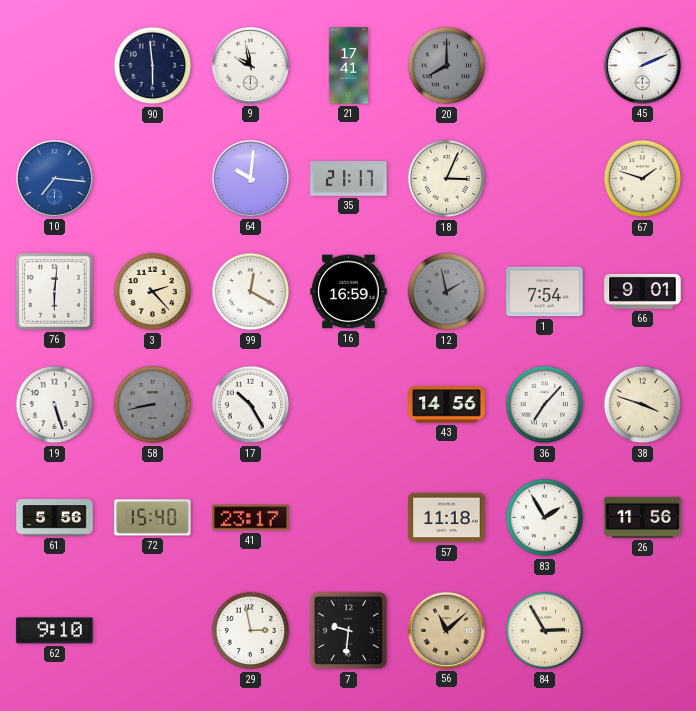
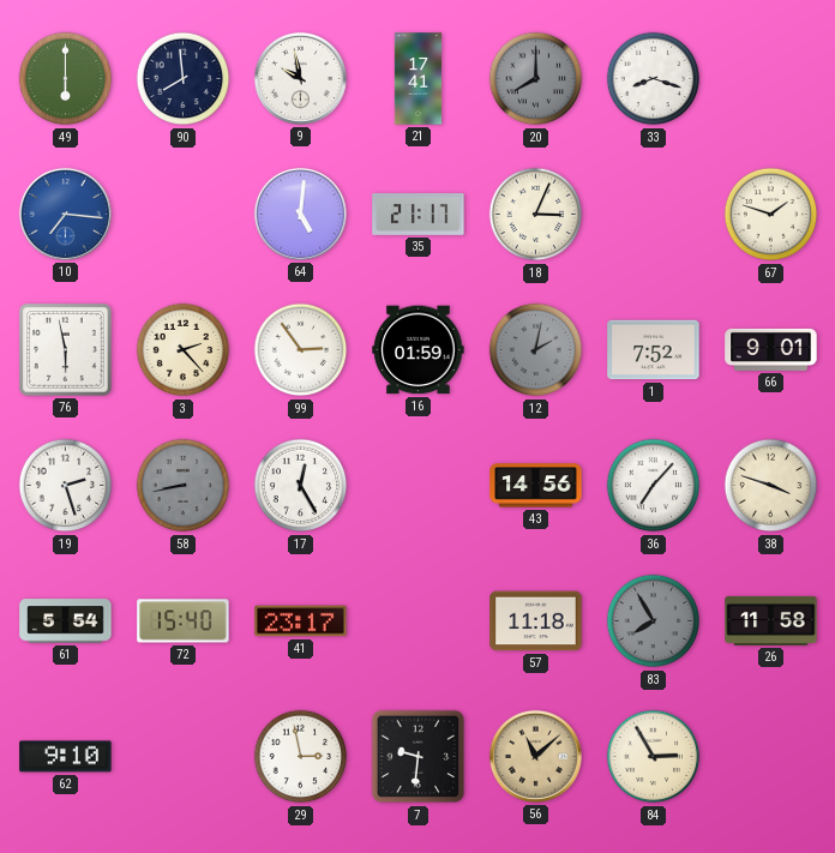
49: none -> 6:00
90: 5:59 -> 7:59
33: none -> 8:18
45: 2:11 -> none
64: 10:01 -> 5:01
76: 6:01 -> 5:58
99: 12:20 -> 2:54
16: 16:59 -> 01:59
12: 1:58 -> 2:02
1: 7:54 -> 7:52
19: 5:27 -> 2:27
17: 10:25 -> 12:25
61: 5:56 -> 5:54
83: 1:55 -> 7:55
83 dial: white -> grey
26: 11:56 -> 11:58
